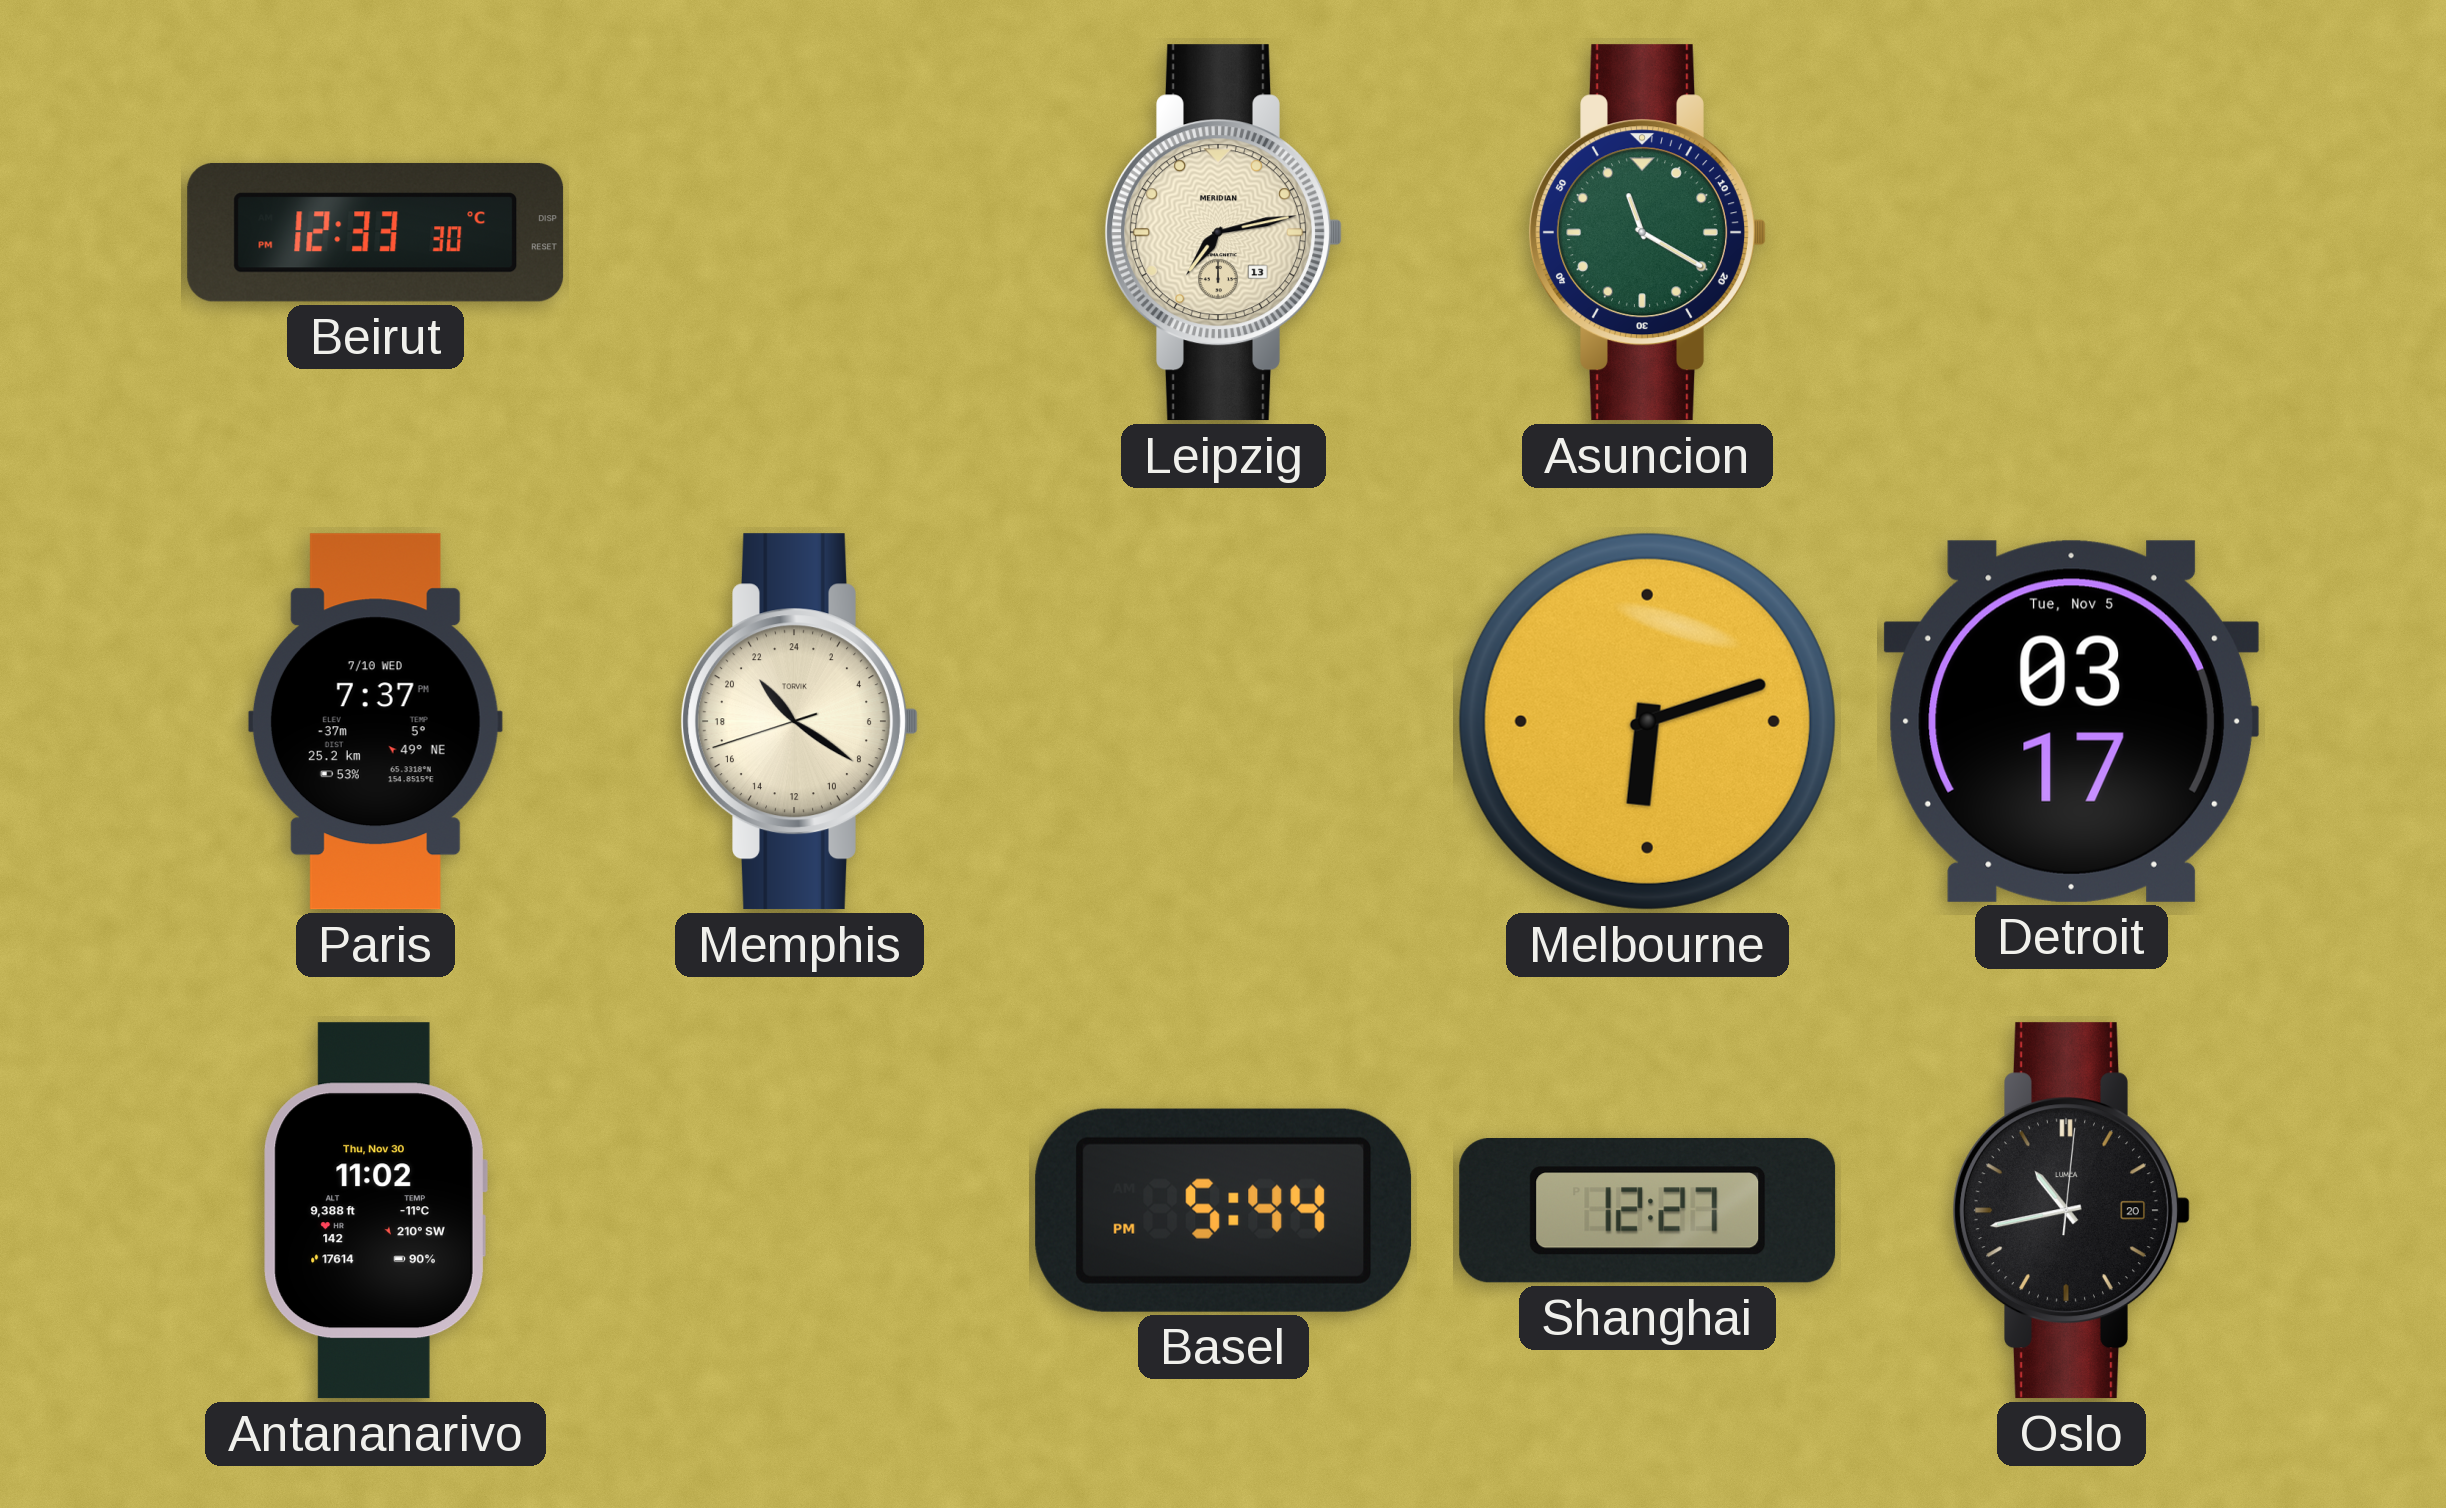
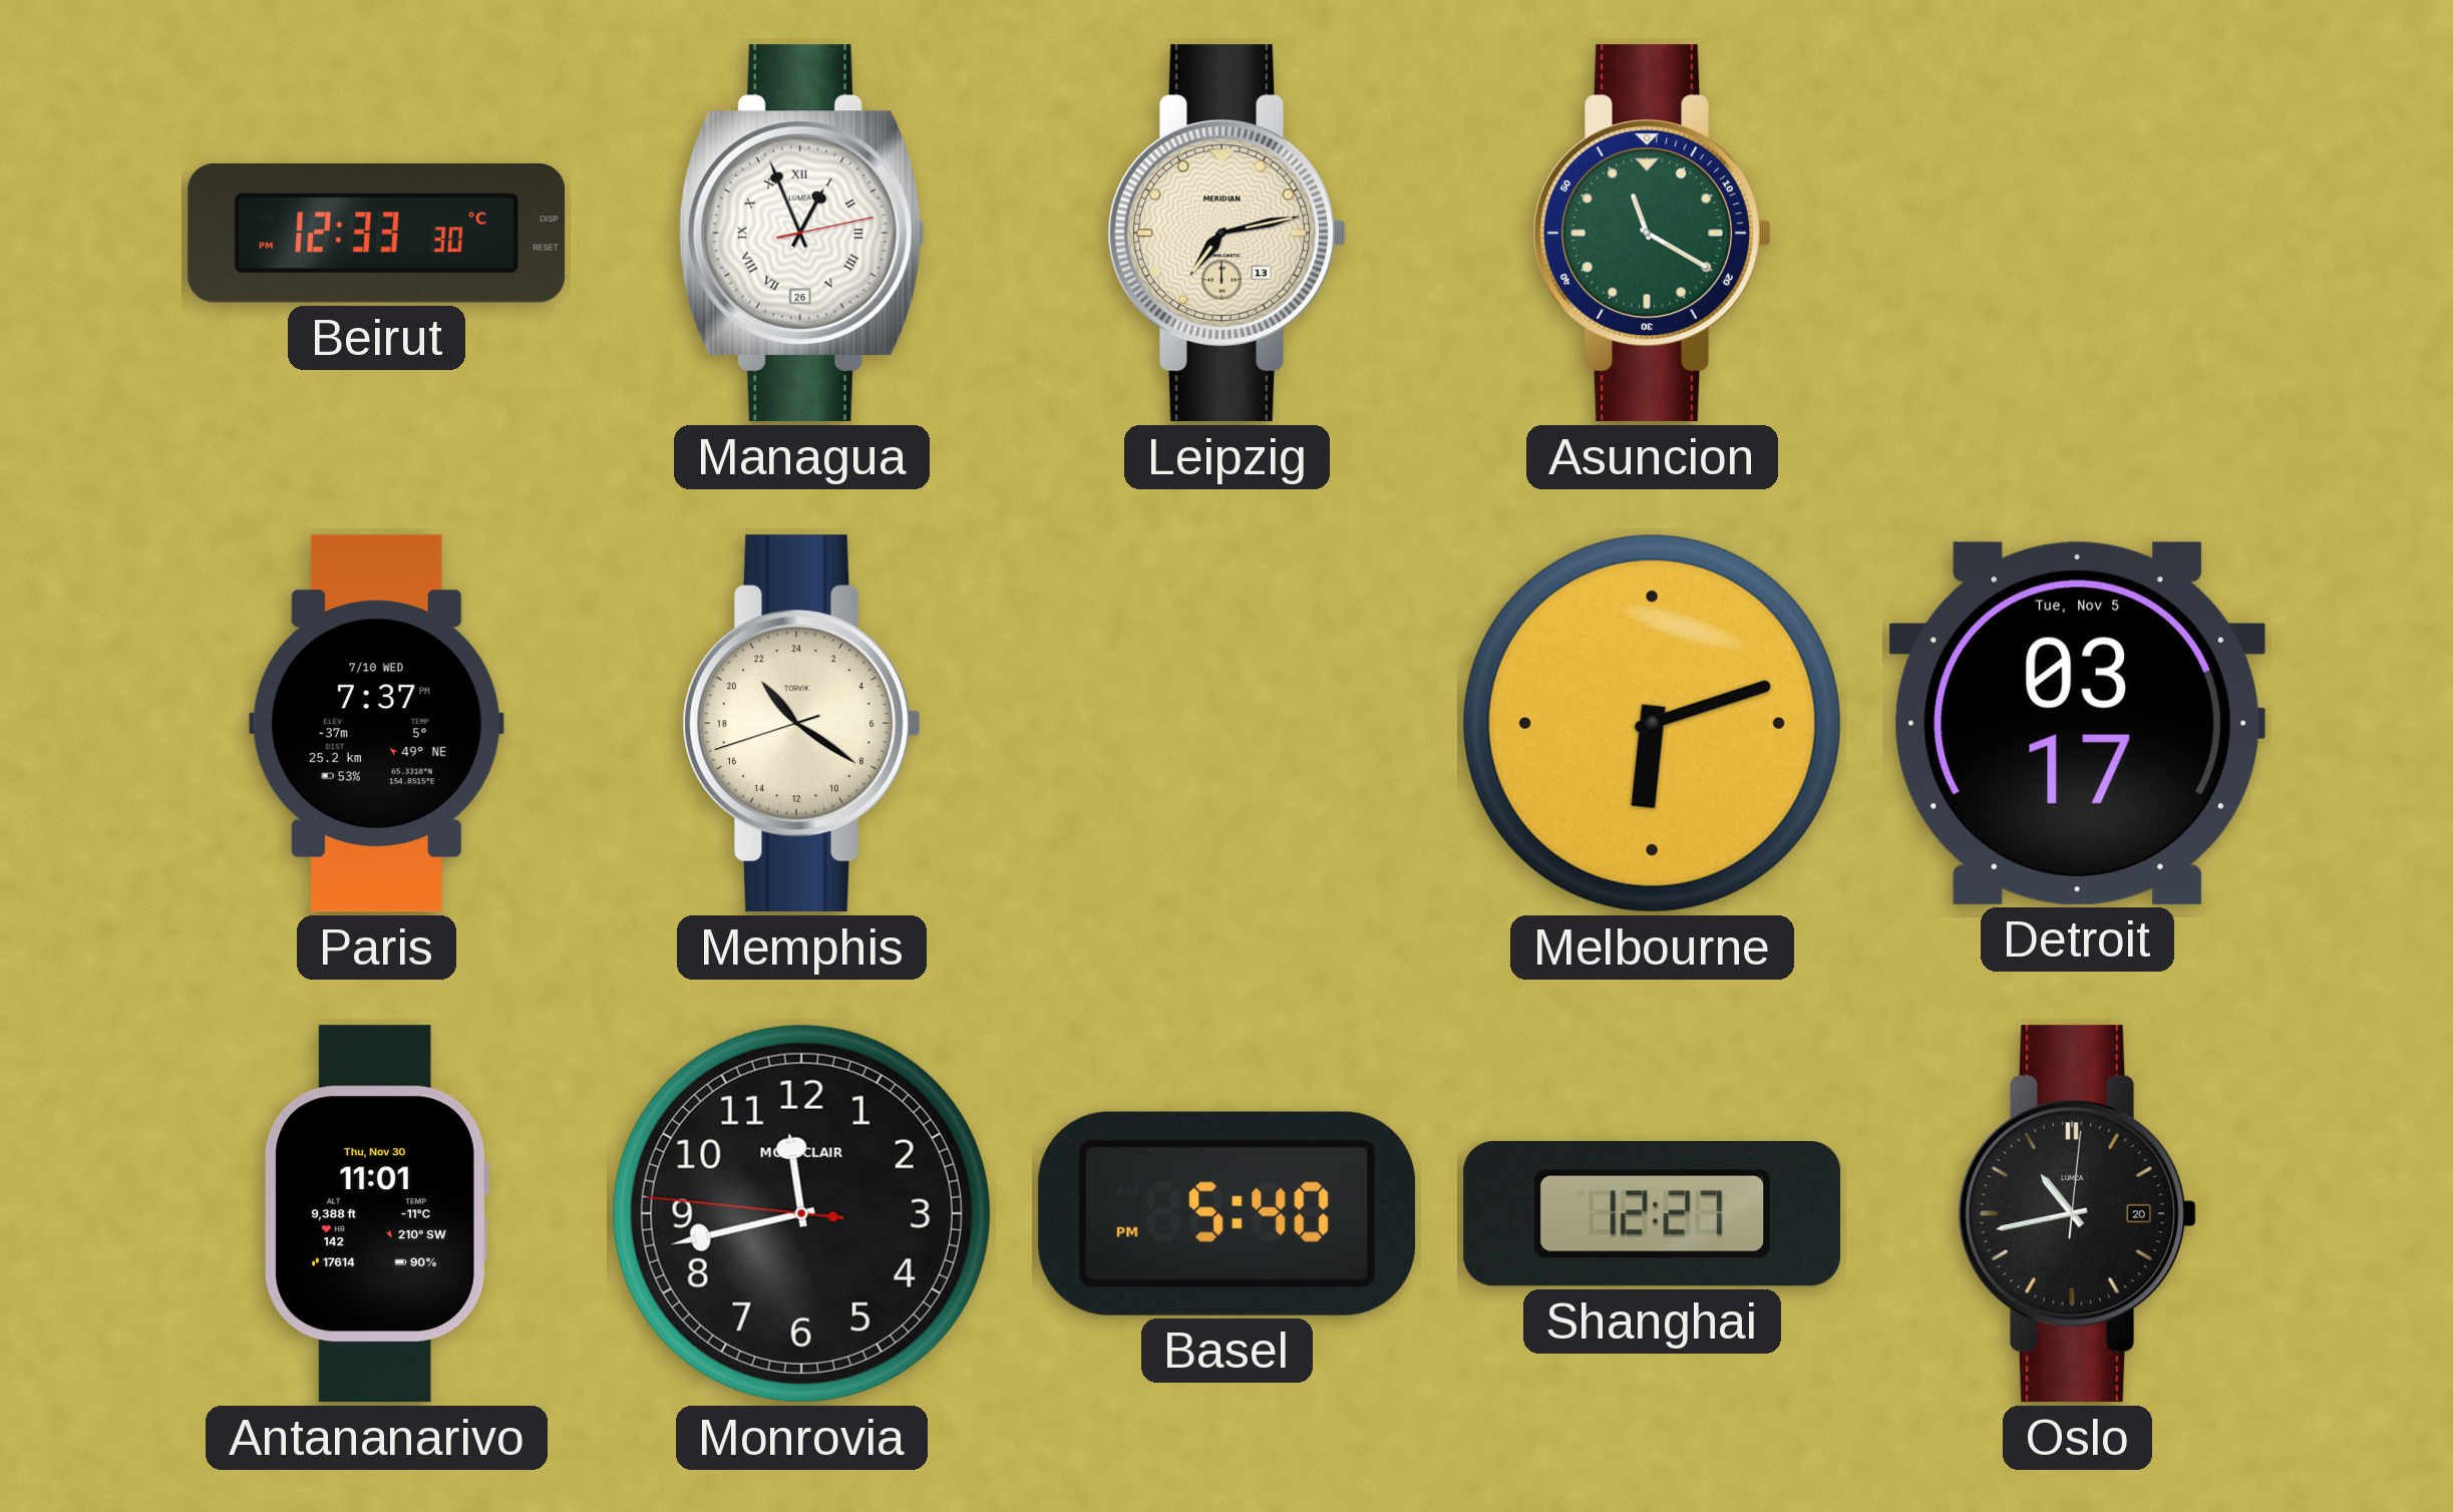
Managua: none -> 12:56
Antananarivo: 11:02 -> 11:01
Monrovia: none -> 11:42
Basel: 5:44 -> 5:40
